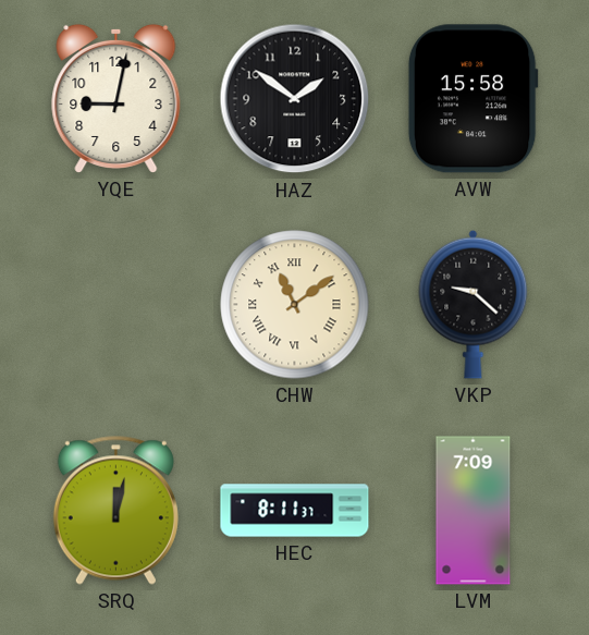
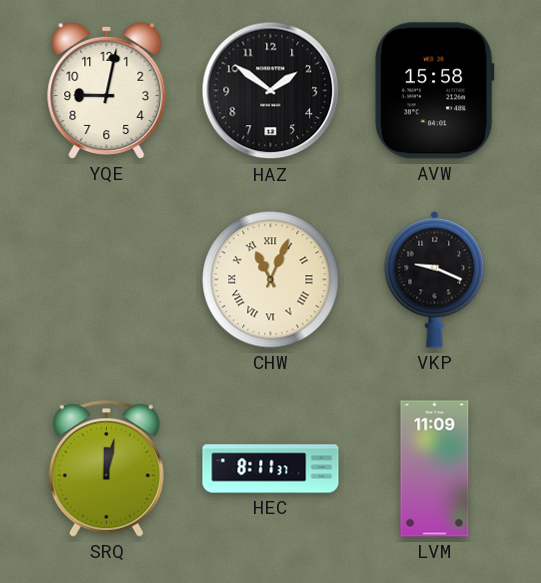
CHW: 11:09 -> 11:04
VKP: 9:22 -> 9:19
LVM: 7:09 -> 11:09
